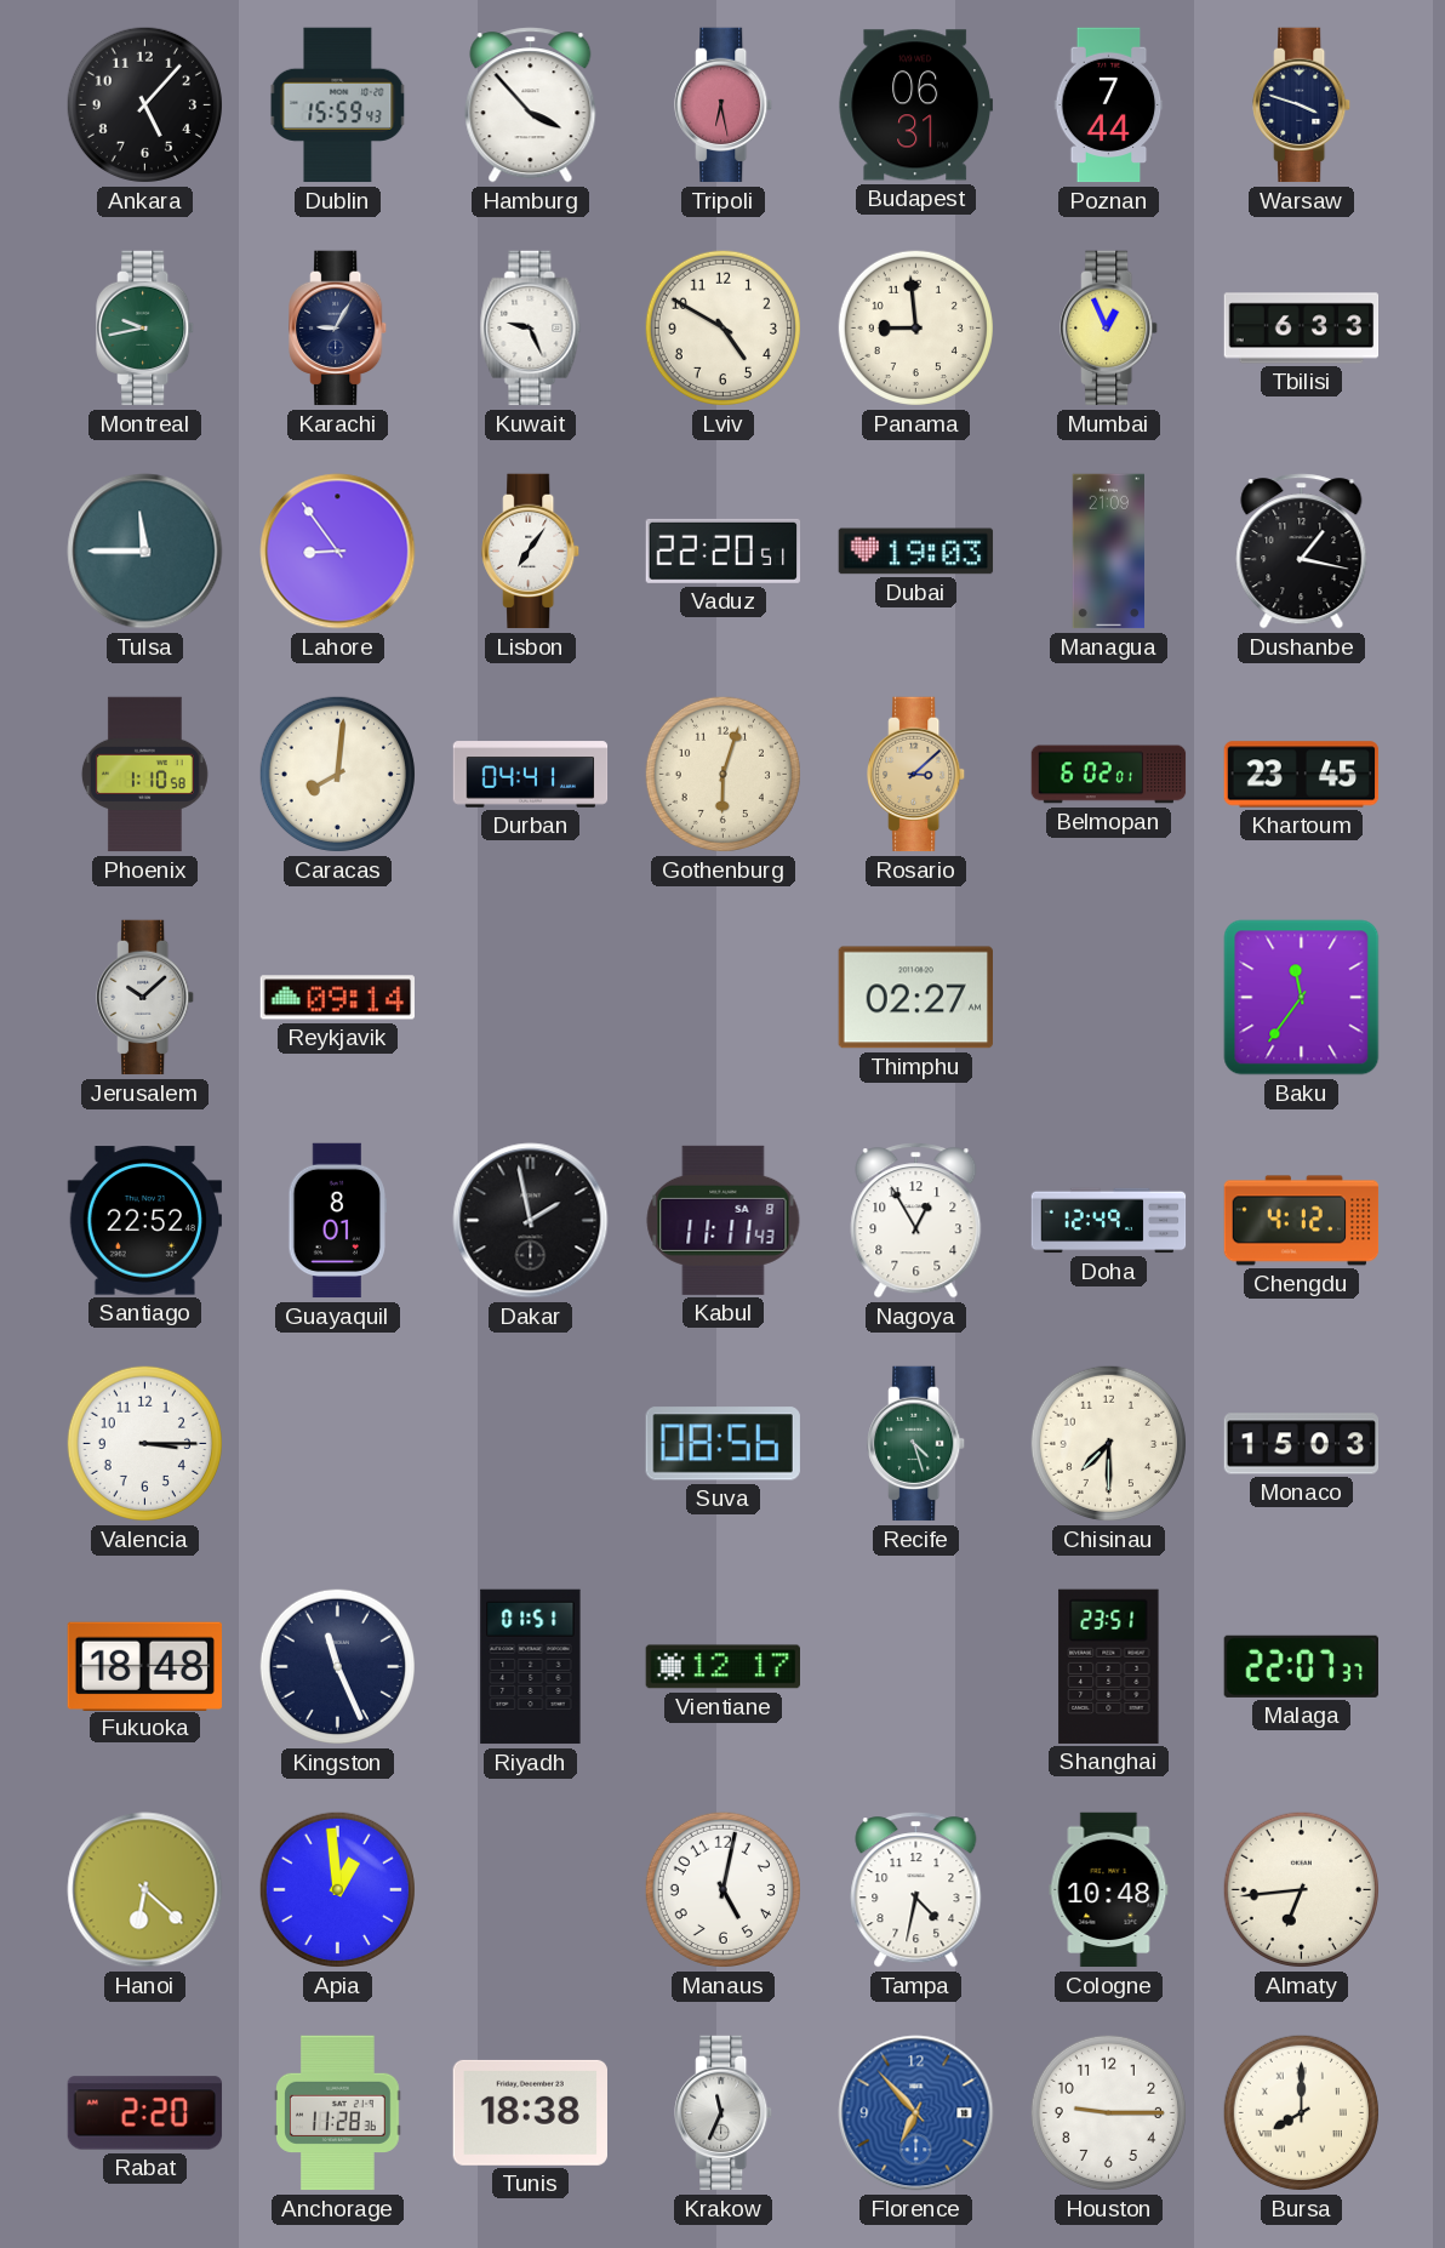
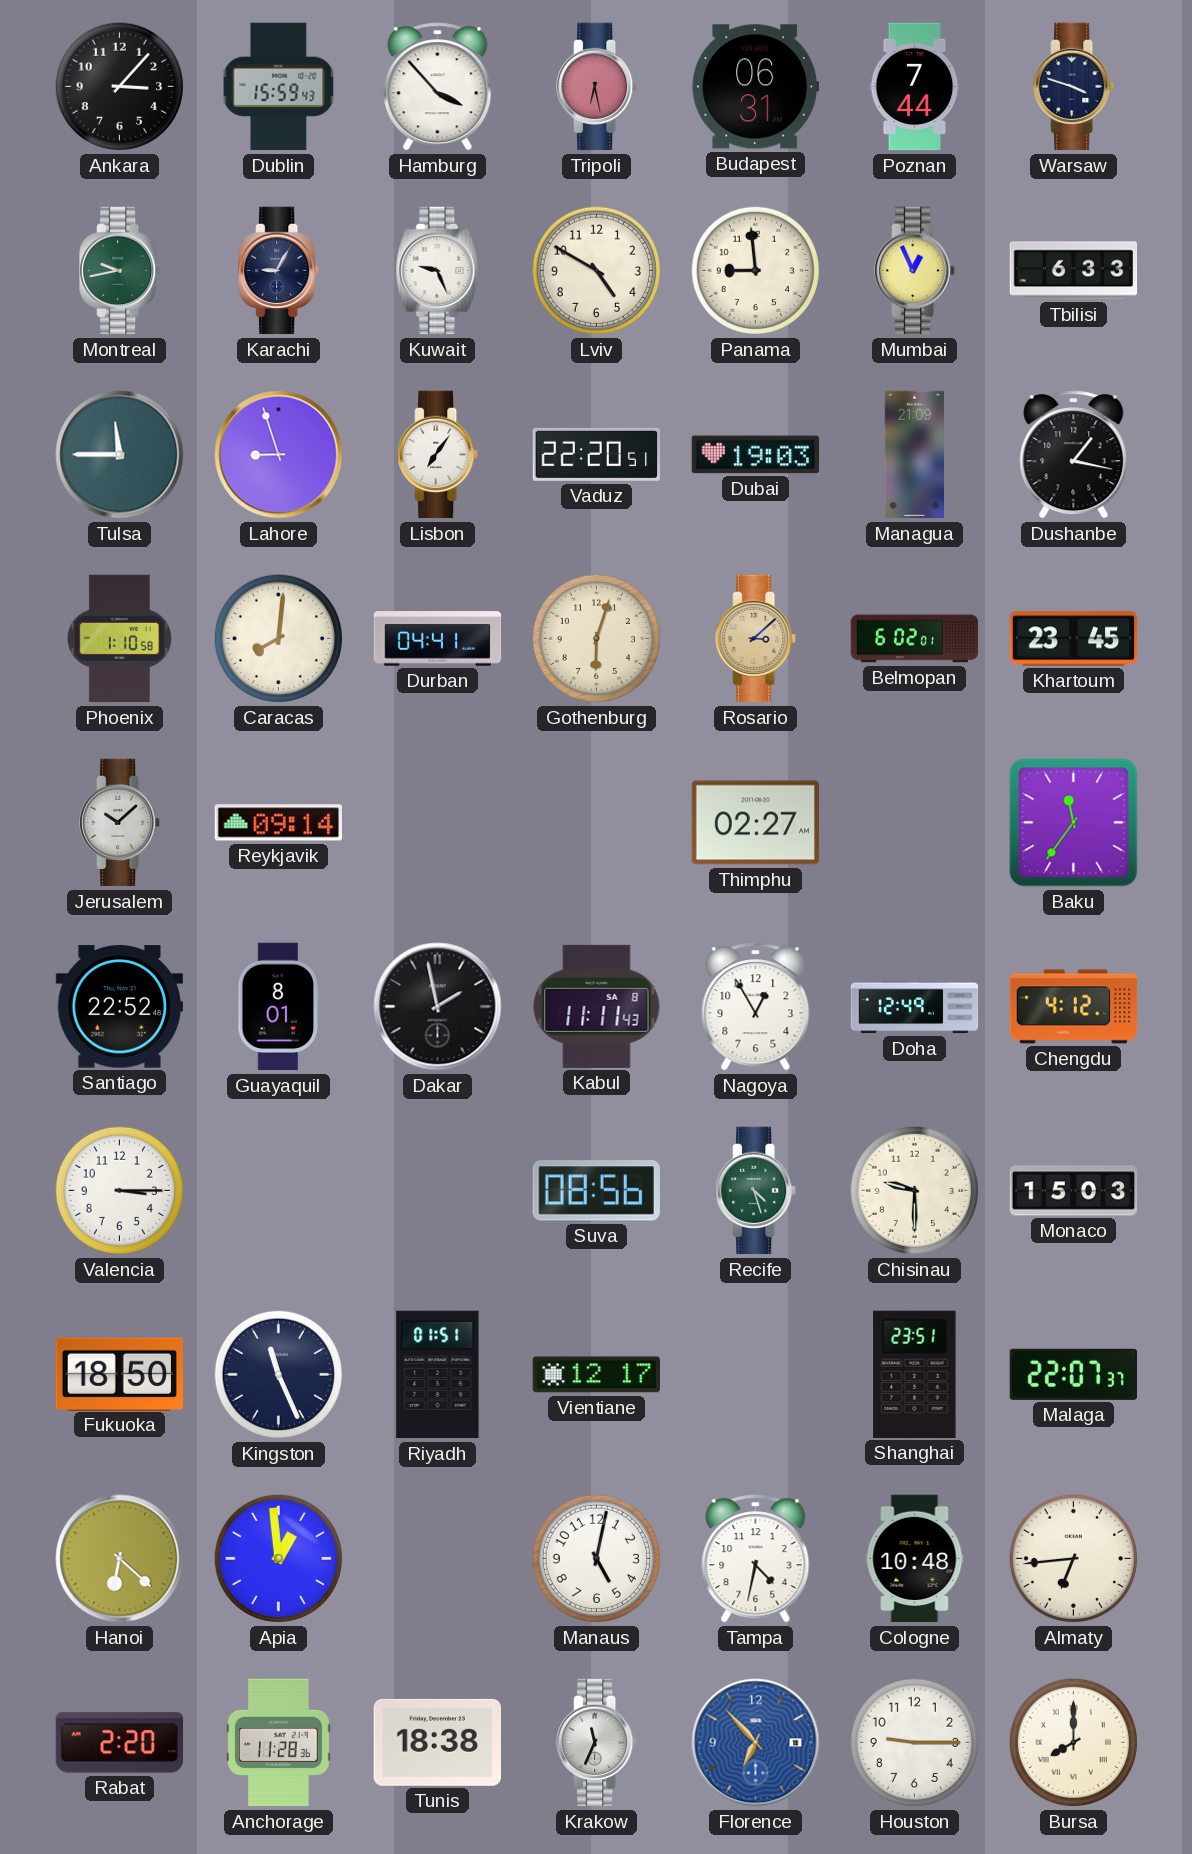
Ankara: 5:07 -> 3:07
Lahore: 8:54 -> 8:57
Chisinau: 7:30 -> 9:30
Fukuoka: 18:48 -> 18:50
